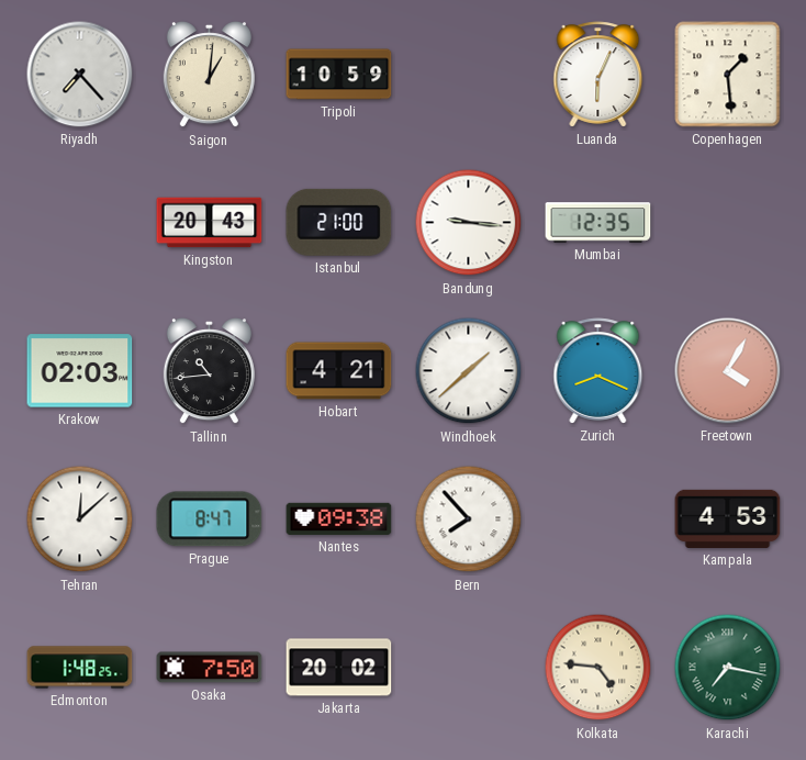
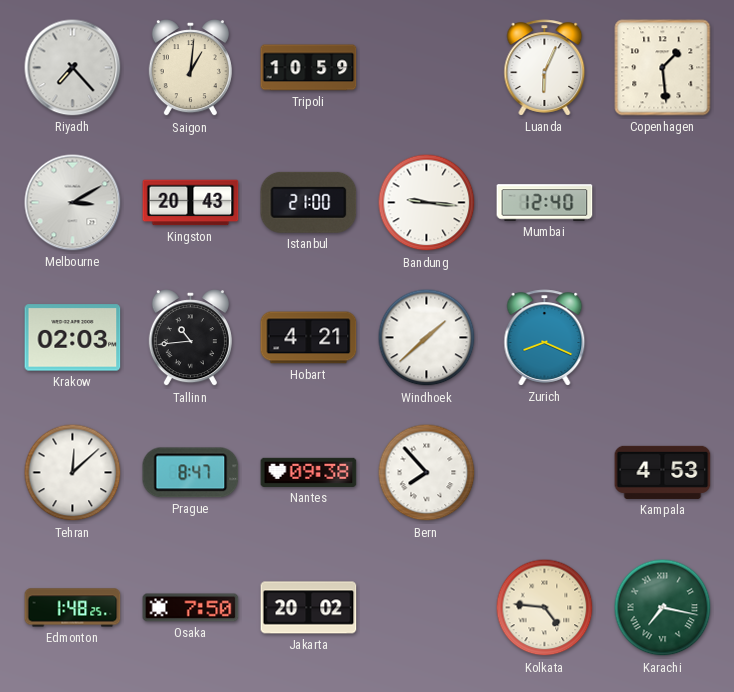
Melbourne: none -> 3:10
Mumbai: 12:35 -> 12:40
Freetown: 4:05 -> none
